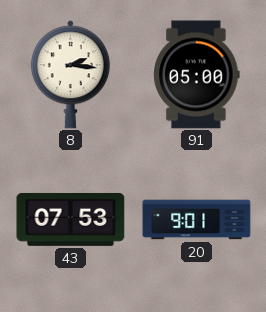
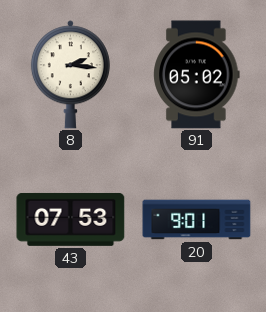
91: 05:00 -> 05:02
